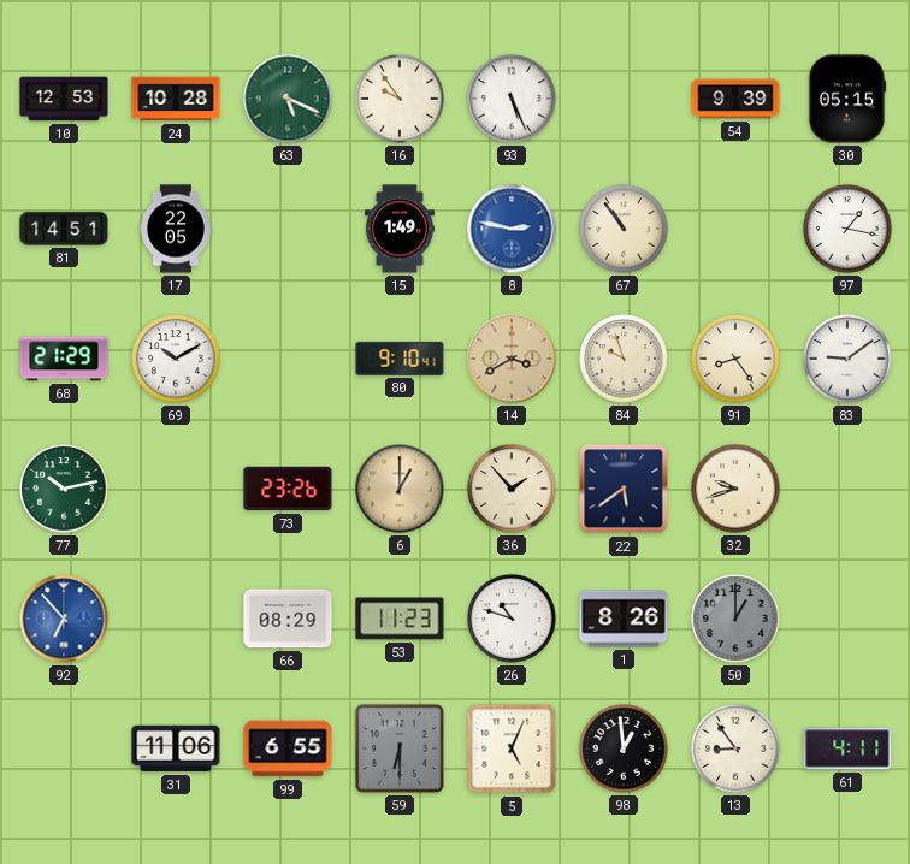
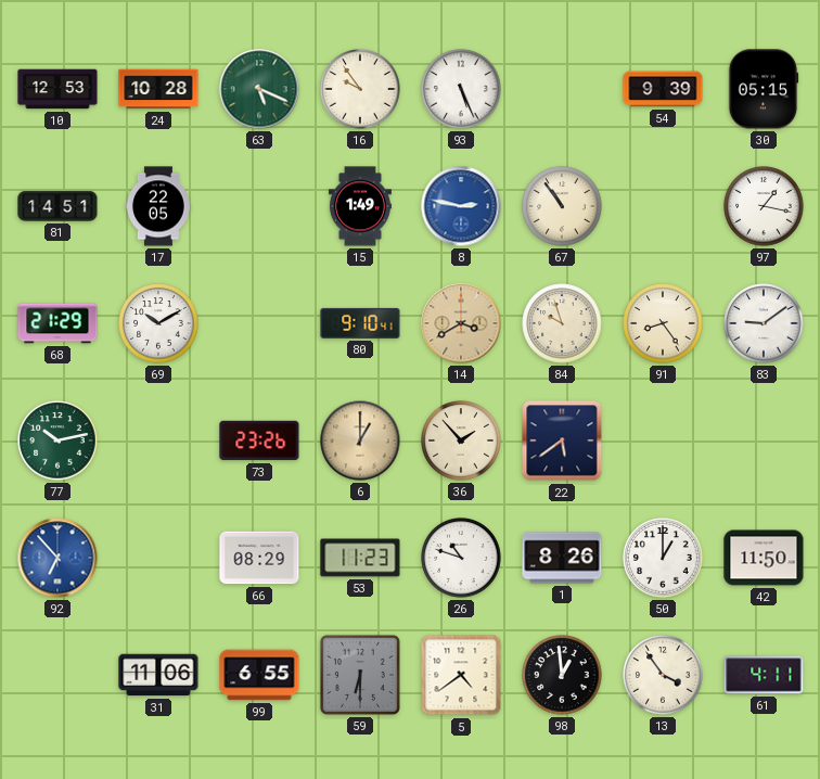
32: 9:42 -> none
50 dial: grey -> white
42: none -> 11:50
5: 5:04 -> 4:39
13: 8:54 -> 3:54
